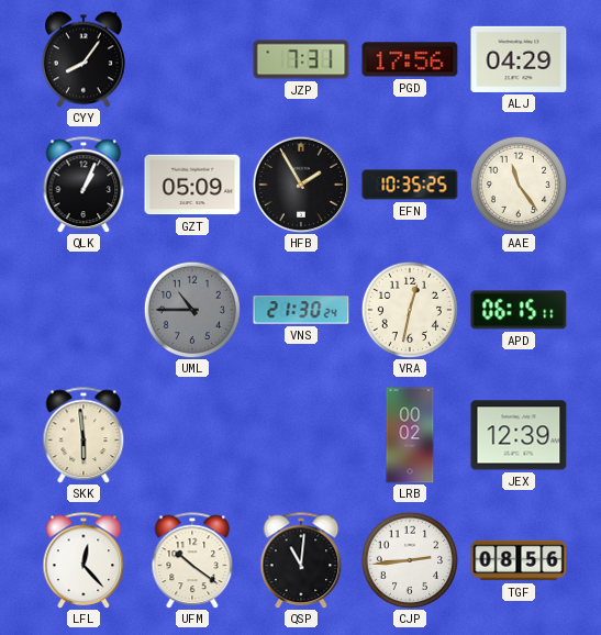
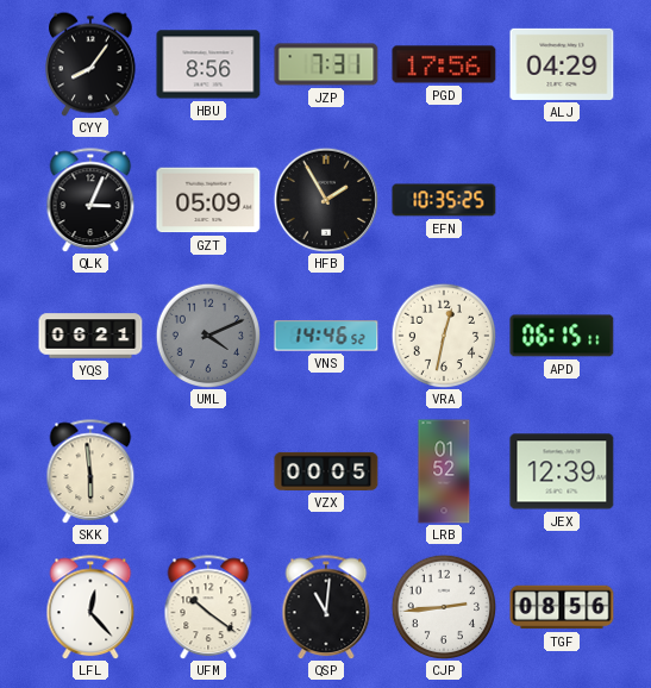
HBU: none -> 8:56
QLK: 1:04 -> 3:04
AAE: 11:24 -> none
YQS: none -> 06:21
UML: 10:45 -> 4:11
VNS: 21:30 -> 14:46
VZX: none -> 00:05
LRB: 00:02 -> 01:52
